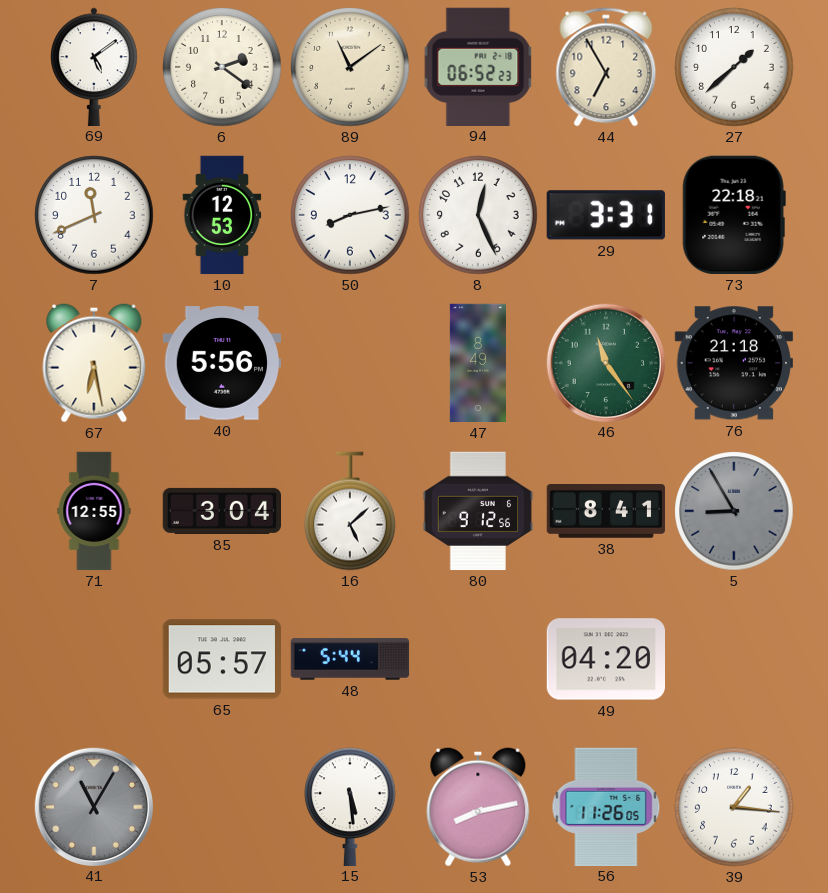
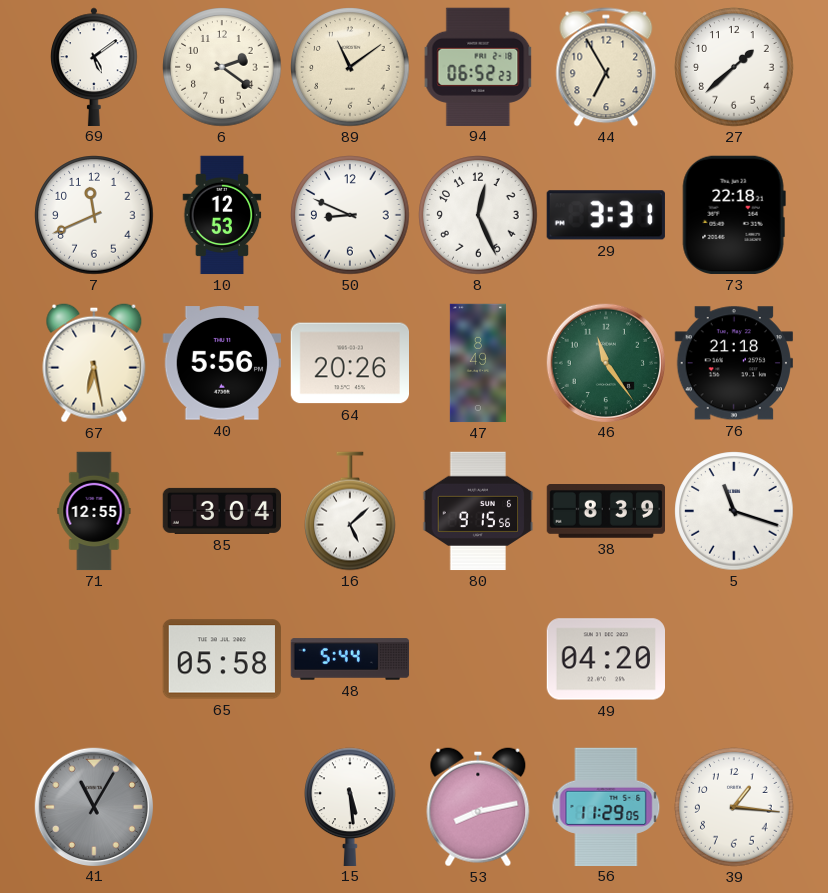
50: 8:13 -> 8:49
64: none -> 20:26
80: 9:12 -> 9:15
38: 8:41 -> 8:39
5: 8:55 -> 11:18
5 dial: grey -> white
65: 05:57 -> 05:58
56: 11:26 -> 11:29
